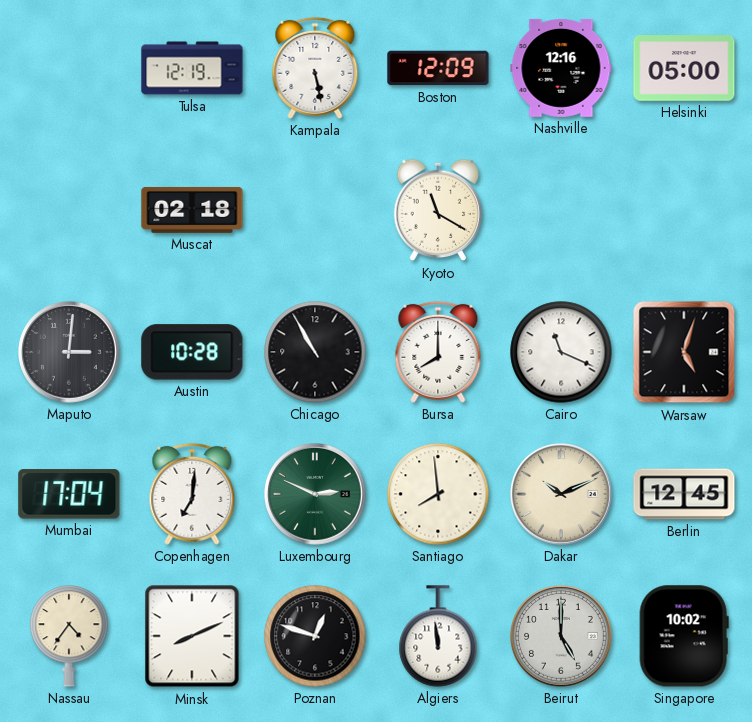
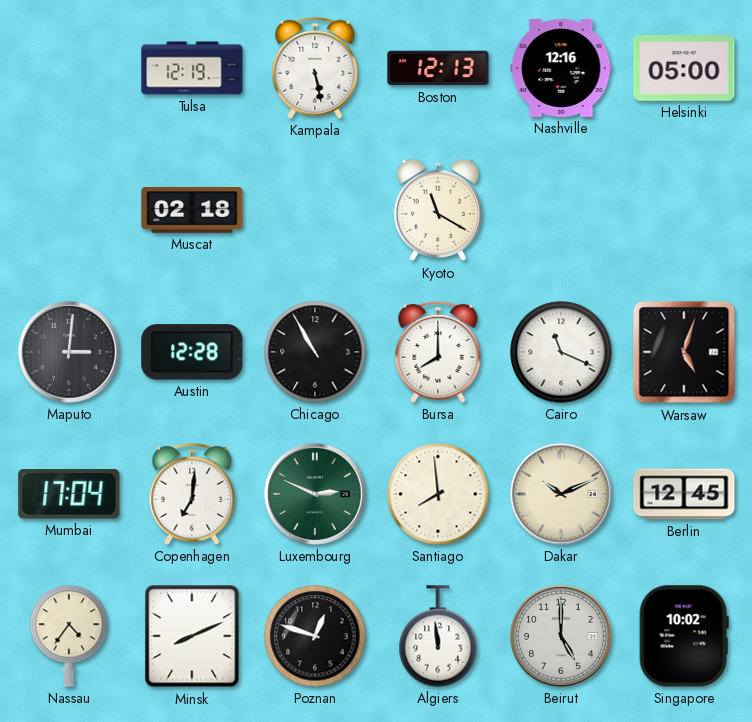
Boston: 12:09 -> 12:13
Austin: 10:28 -> 12:28
